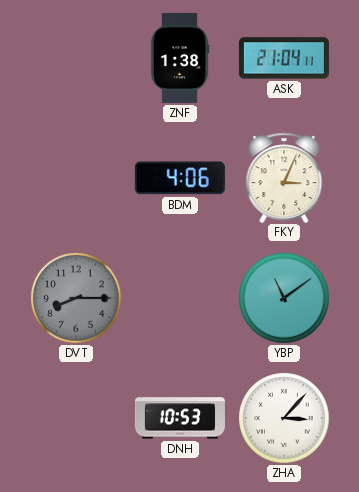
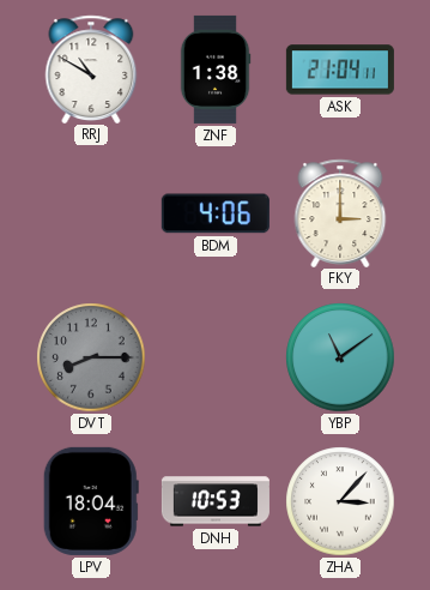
RRJ: none -> 10:50
FKY: 3:04 -> 3:00
LPV: none -> 18:04
